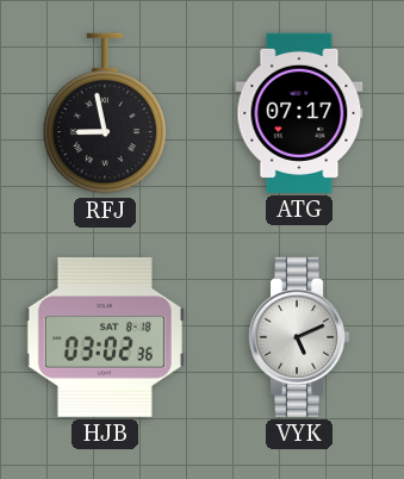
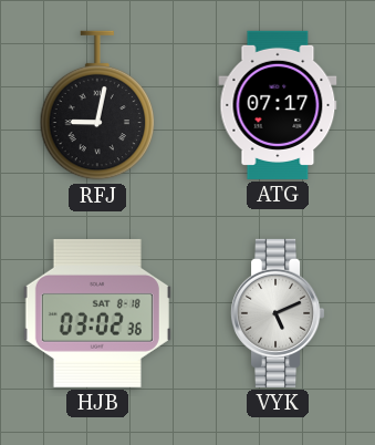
RFJ: 8:58 -> 9:02
